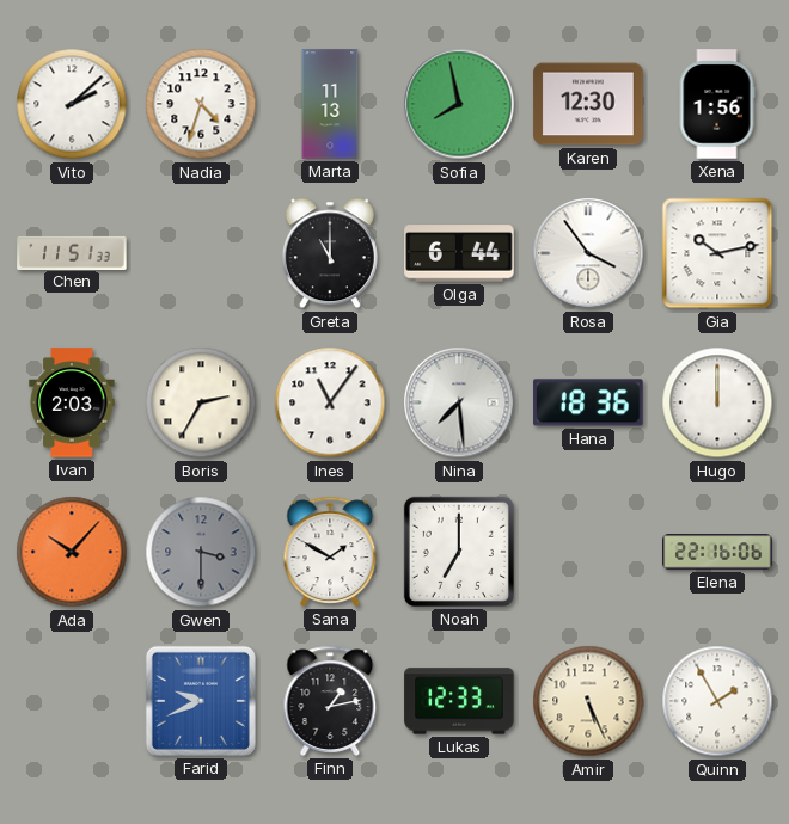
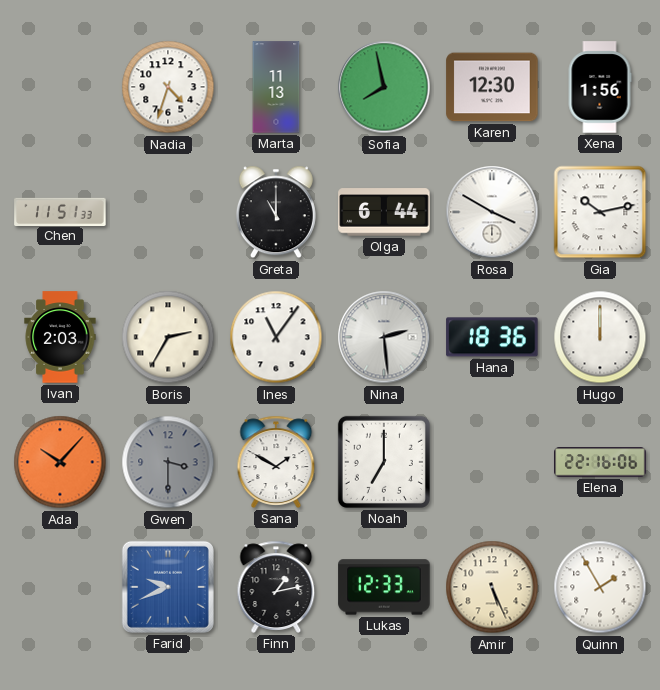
Vito: 2:08 -> none
Rosa: 3:54 -> 3:50
Nina: 7:29 -> 2:29
